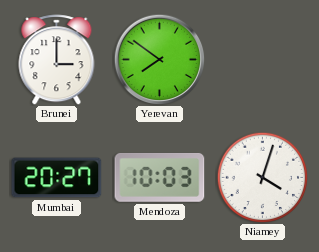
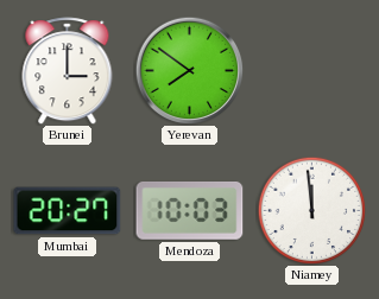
Niamey: 4:03 -> 11:59
